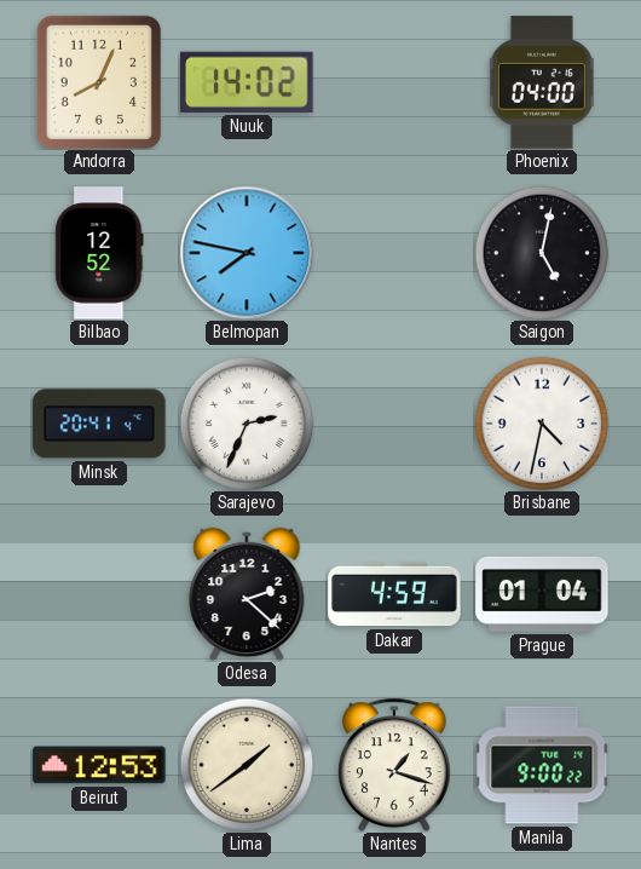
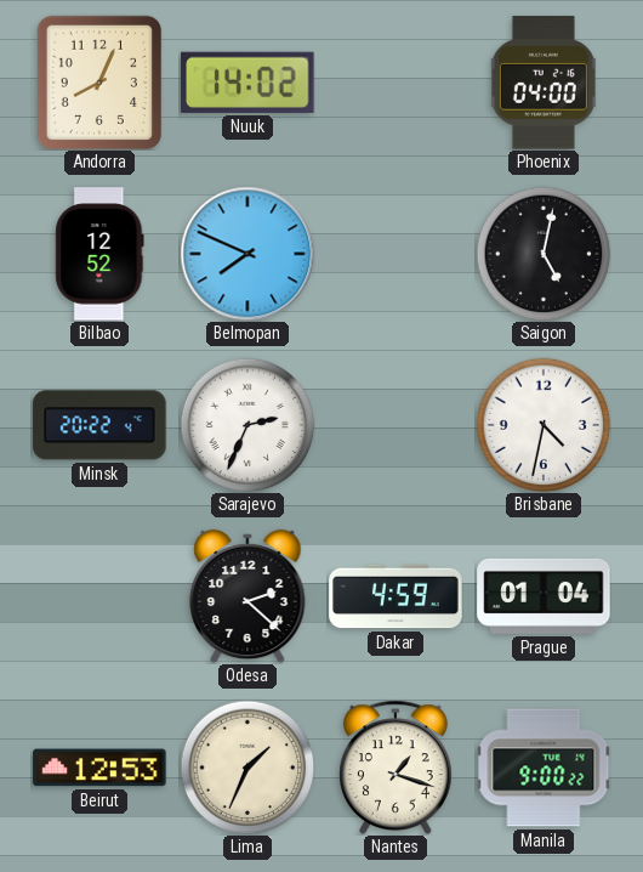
Belmopan: 7:47 -> 7:49
Minsk: 20:41 -> 20:22
Lima: 1:39 -> 1:34
